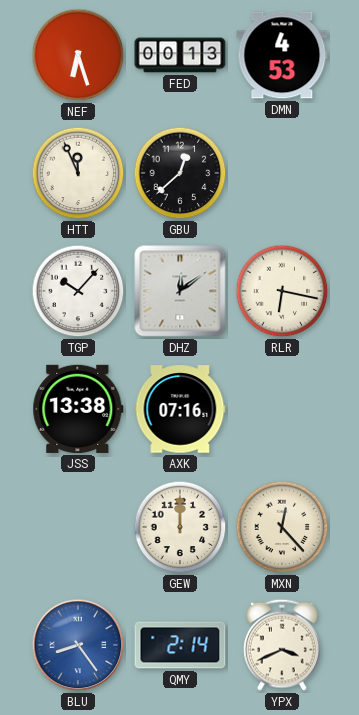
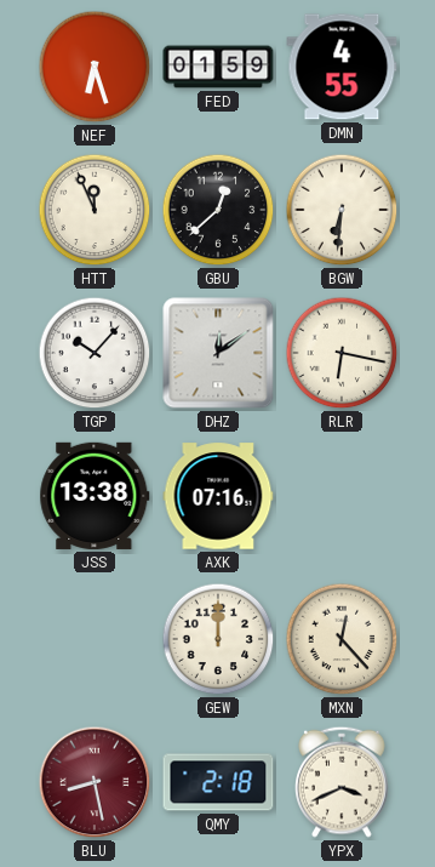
FED: 00:13 -> 01:59
DMN: 4:53 -> 4:55
BGW: none -> 6:31
BLU: 8:24 -> 8:28
BLU dial: blue -> burgundy
QMY: 2:14 -> 2:18
